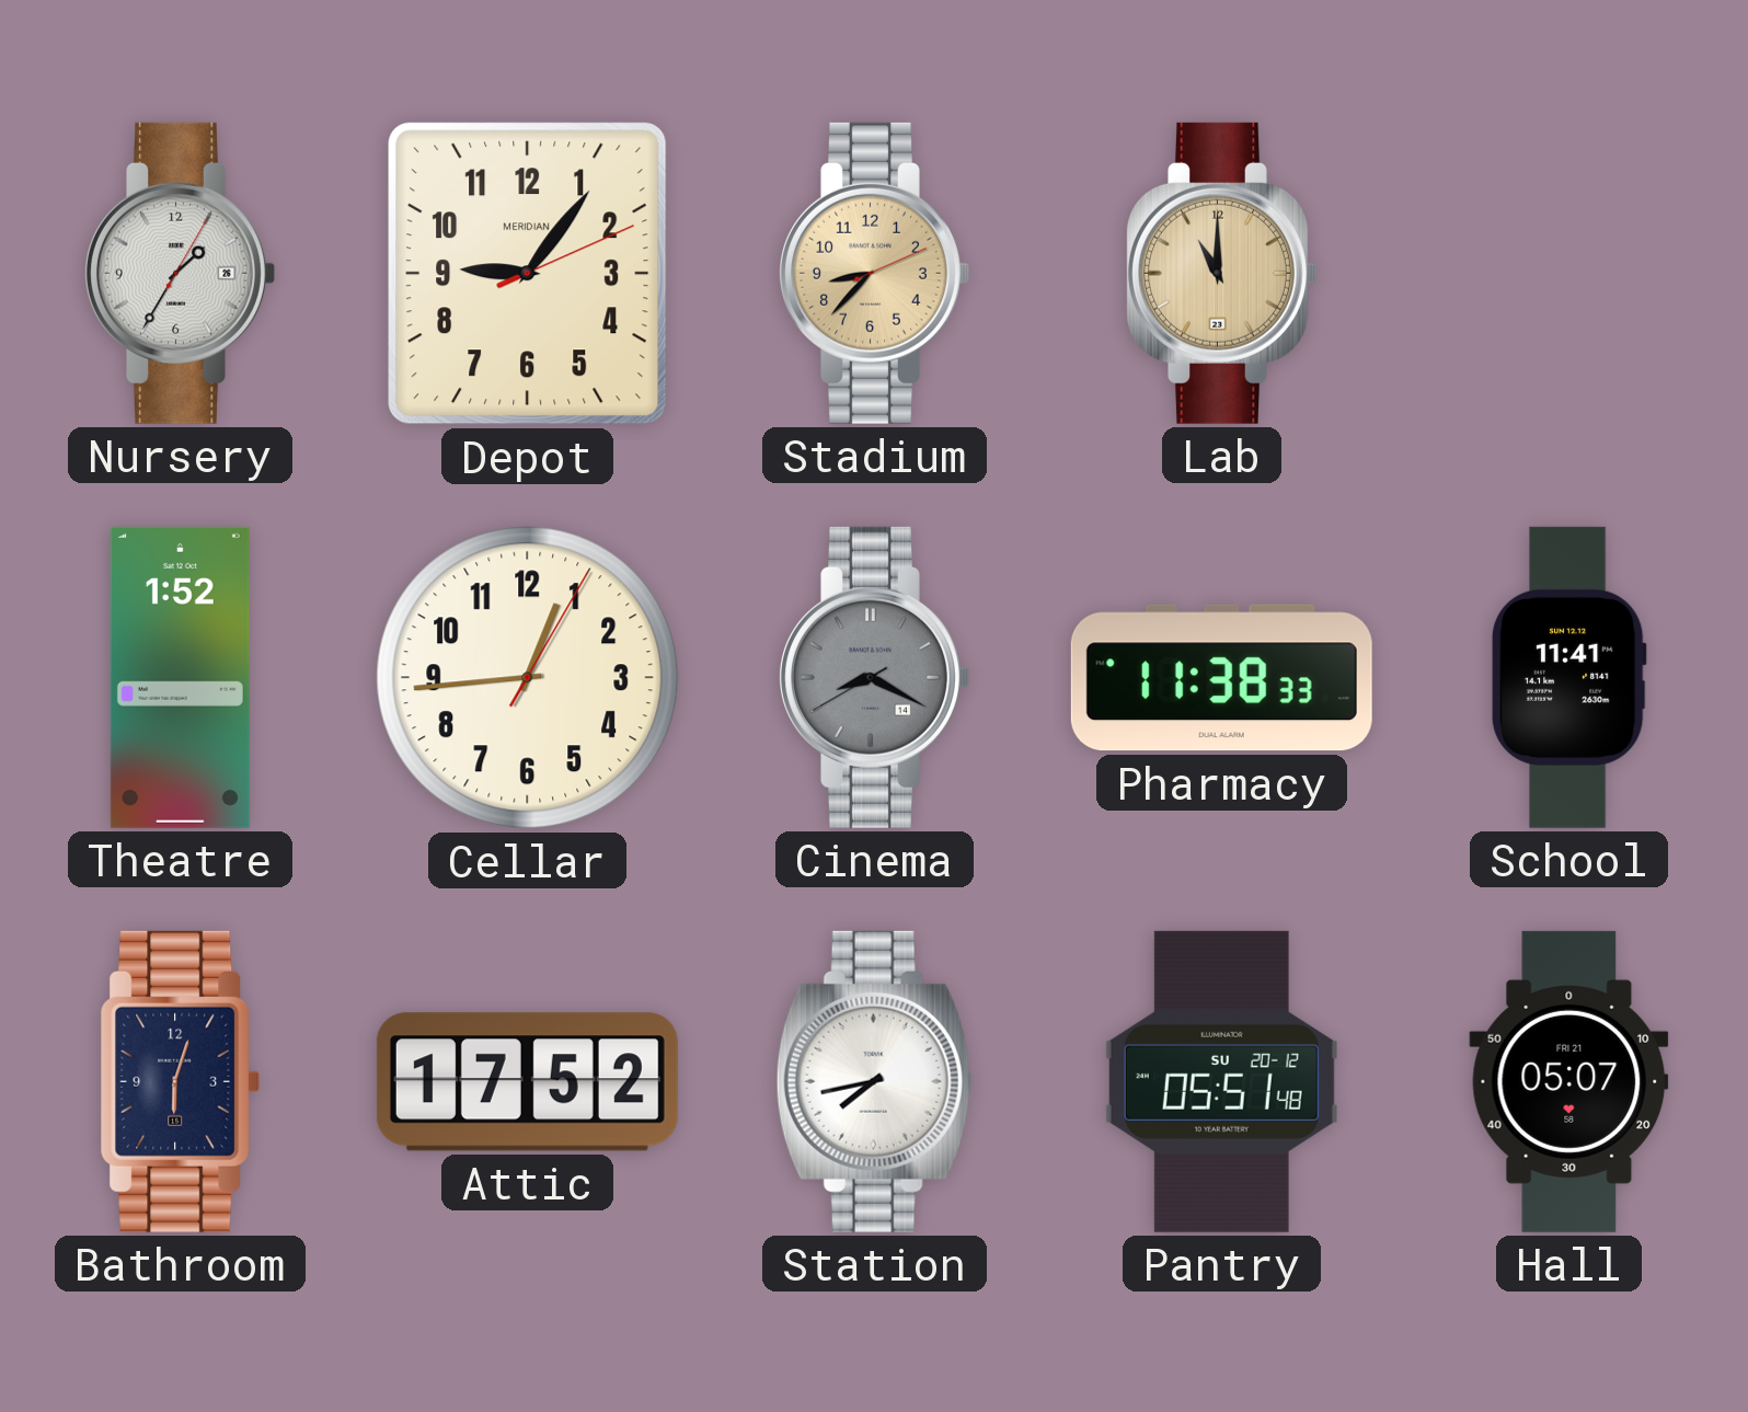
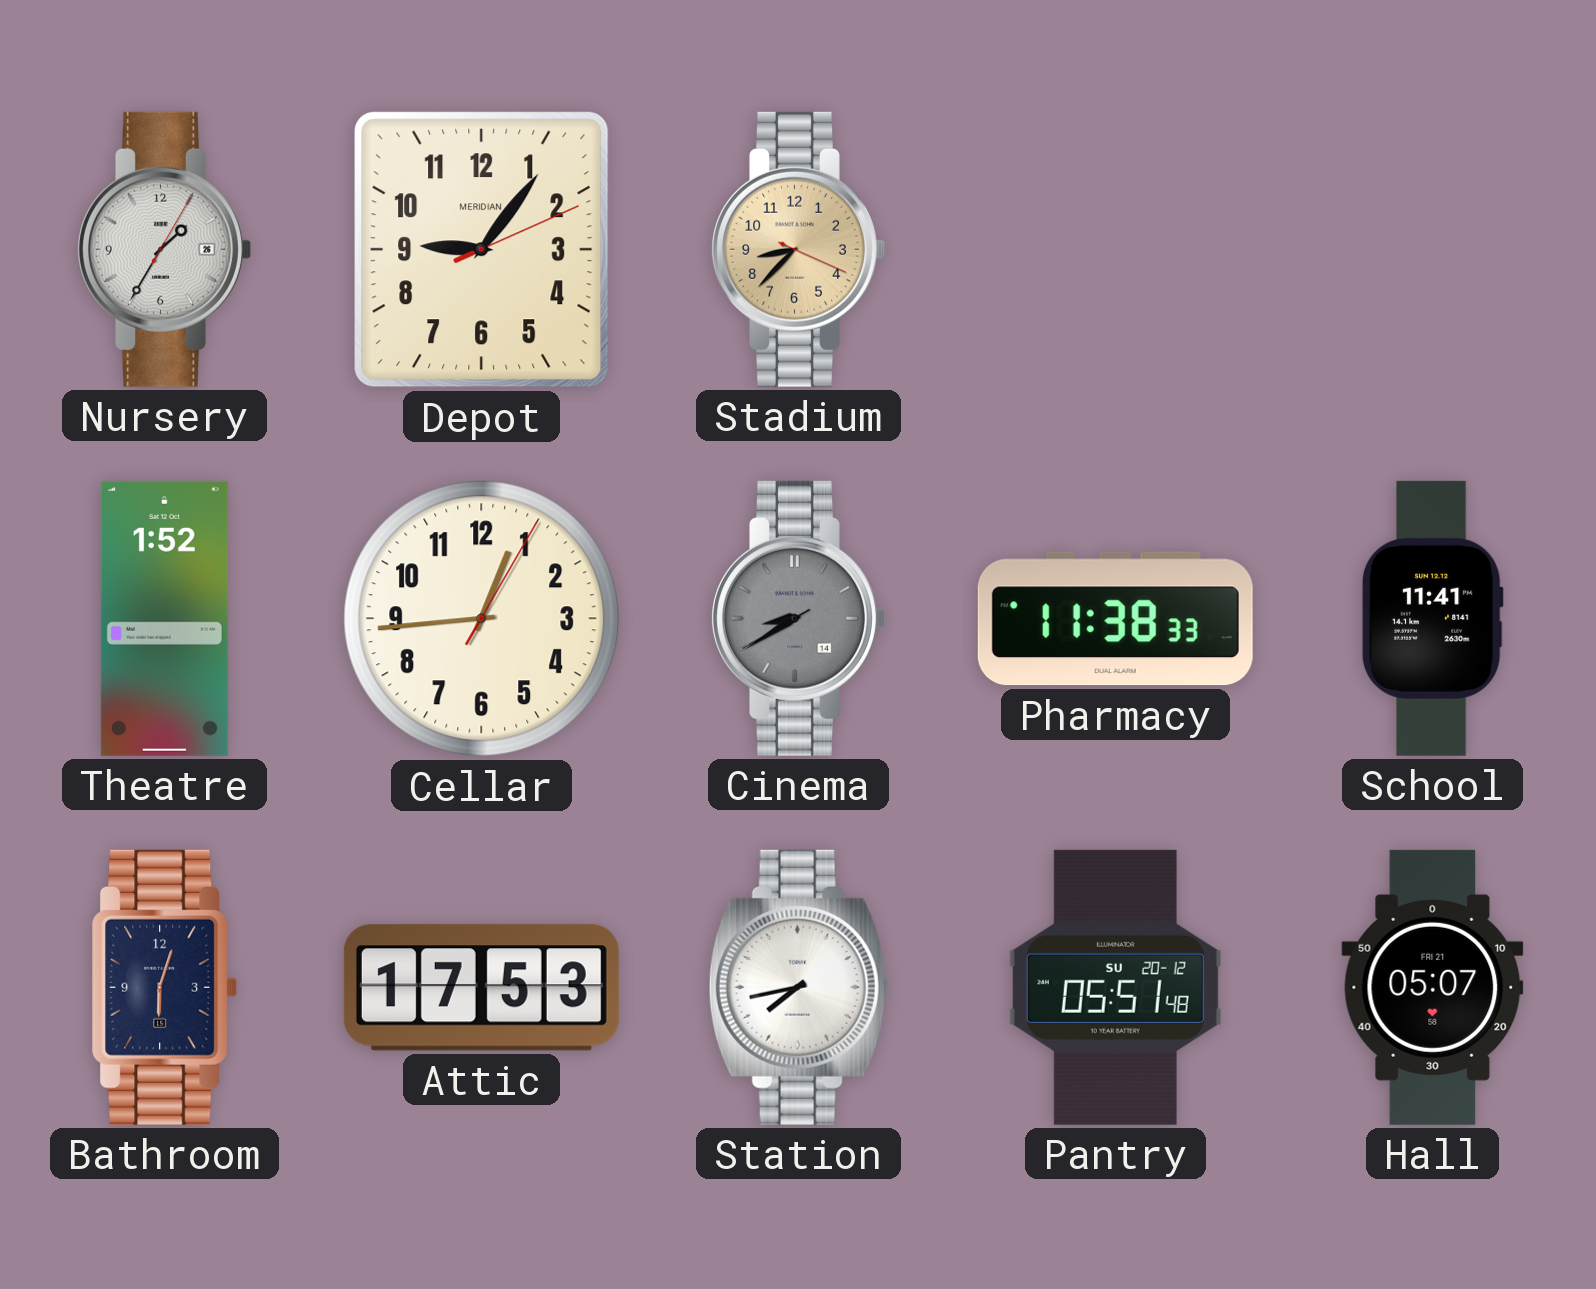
Stadium: 8:37:11 -> 8:37:19
Lab: 11:00 -> none
Cinema: 8:19 -> 8:39
Attic: 17:52 -> 17:53
